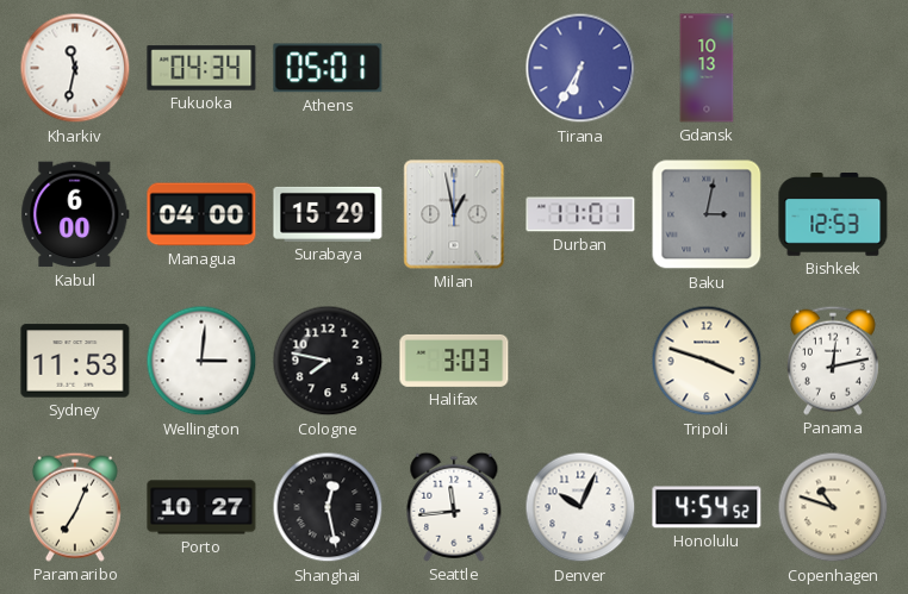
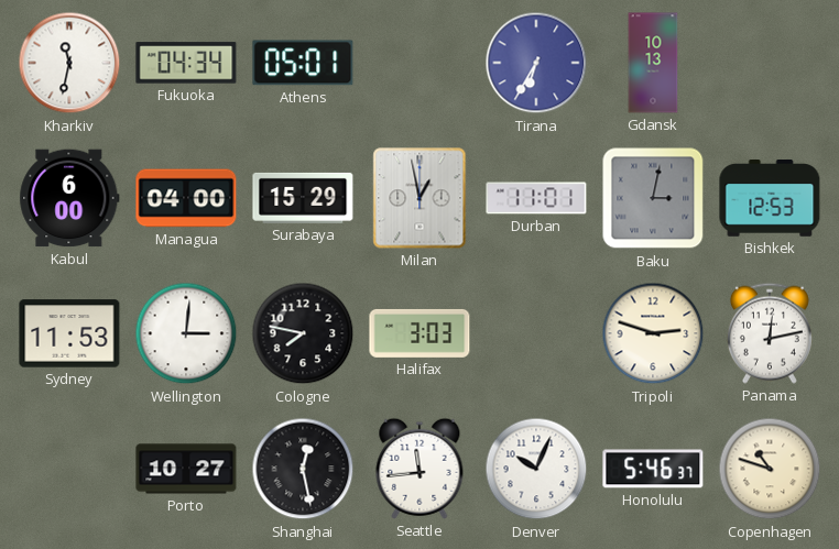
Tripoli: 3:48 -> 2:48
Paramaribo: 7:04 -> none
Honolulu: 4:54 -> 5:46
